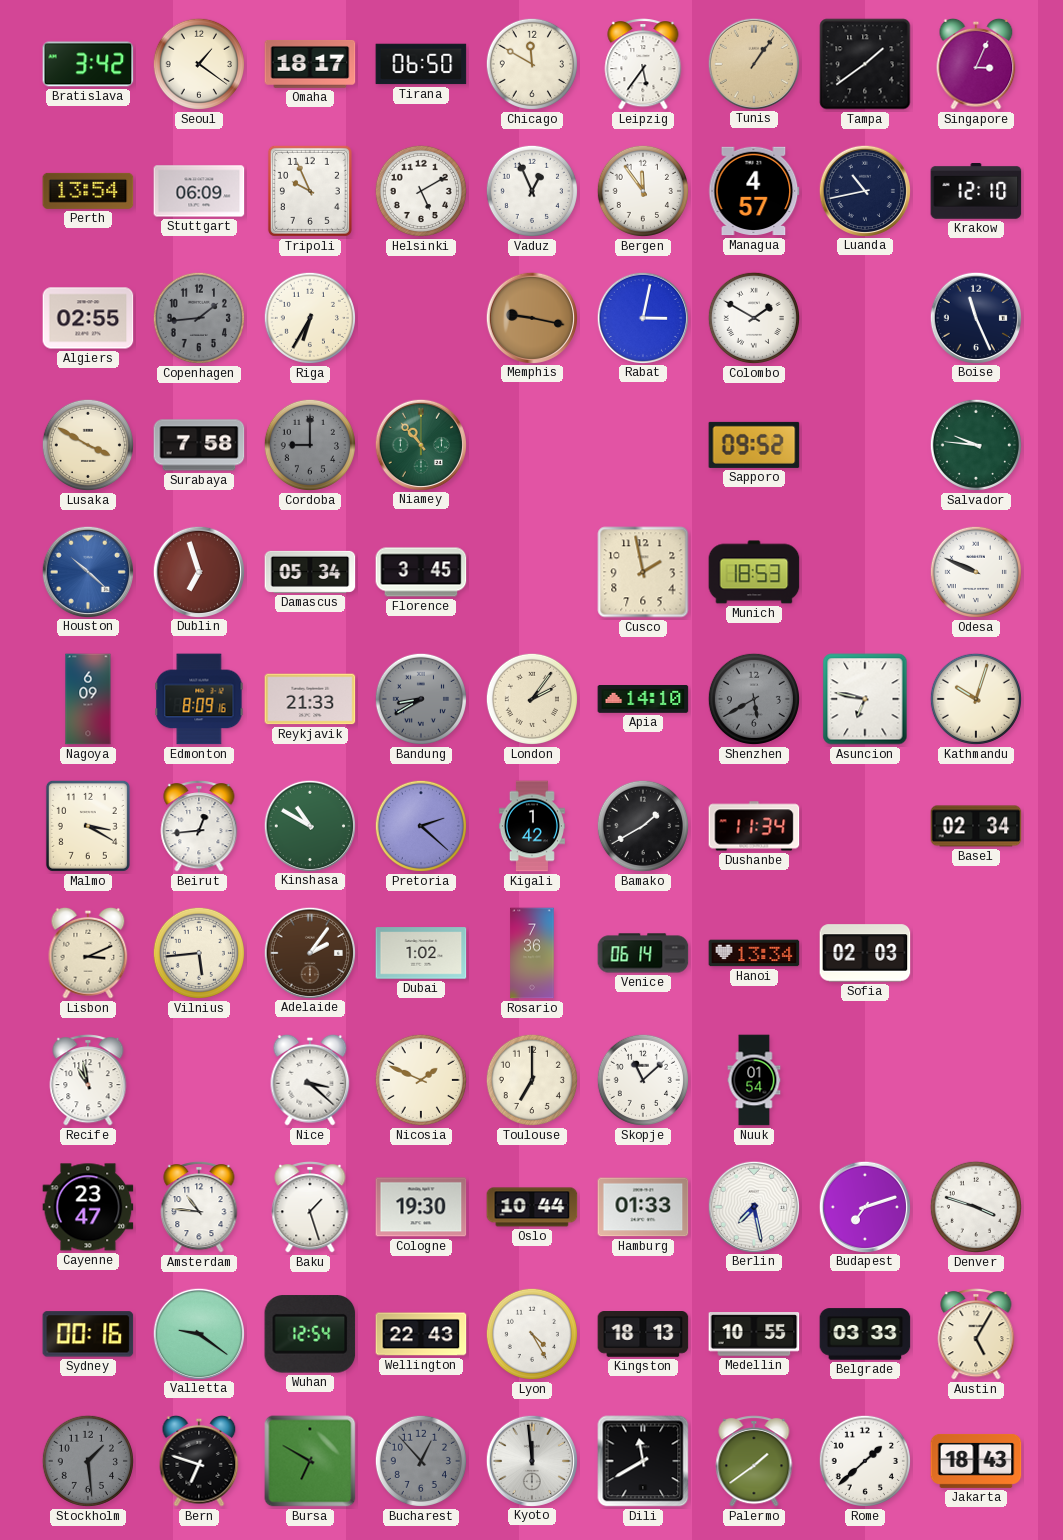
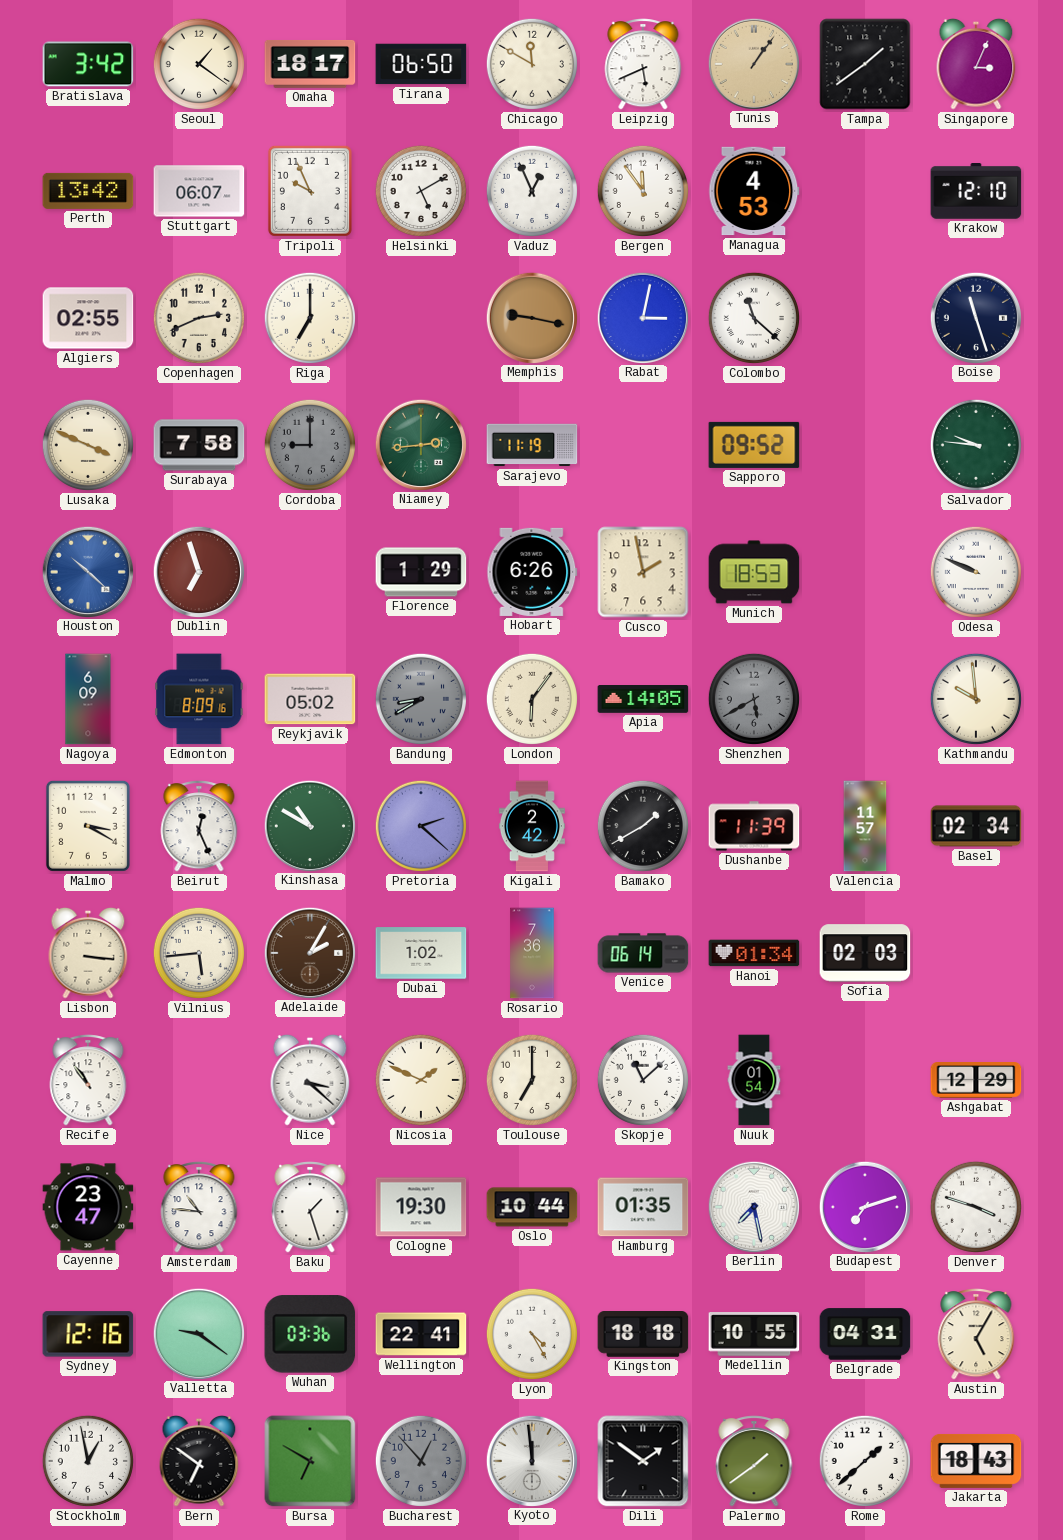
Leipzig: 5:36 -> 5:41
Perth: 13:54 -> 13:42
Stuttgart: 06:09 -> 06:07
Managua: 4:57 -> 4:53
Luanda: 10:43 -> none
Copenhagen: 1:44 -> 2:41
Copenhagen dial: grey -> cream
Riga: 6:35 -> 7:00
Colombo: 1:50 -> 11:22
Boise: 11:26 -> 11:27
Lusaka: 3:50 -> 3:49
Niamey: 10:53 -> 2:44
Sarajevo: none -> 11:19
Damascus: 05:34 -> none
Florence: 3:45 -> 1:29
Hobart: none -> 6:26
Reykjavik: 21:33 -> 05:02
London: 2:06 -> 6:06
Apia: 14:10 -> 14:05
Asuncion: 6:47 -> none
Kathmandu: 10:03 -> 9:59
Beirut: 12:44 -> 12:26
Kigali: 1:42 -> 2:42
Dushanbe: 11:34 -> 11:39
Valencia: none -> 11:57
Lisbon: 3:11 -> 3:16
Adelaide: 2:06 -> 2:05
Hanoi: 13:34 -> 01:34
Recife: 10:58 -> 10:54
Ashgabat: none -> 12:29
Hamburg: 01:33 -> 01:35
Sydney: 00:16 -> 12:16
Wuhan: 12:54 -> 03:36
Wellington: 22:43 -> 22:41
Kingston: 18:13 -> 18:18
Belgrade: 03:33 -> 04:31
Stockholm: 1:29 -> 12:58
Stockholm dial: grey -> white
Bern: 6:48 -> 6:51
Dili: 11:40 -> 1:51
